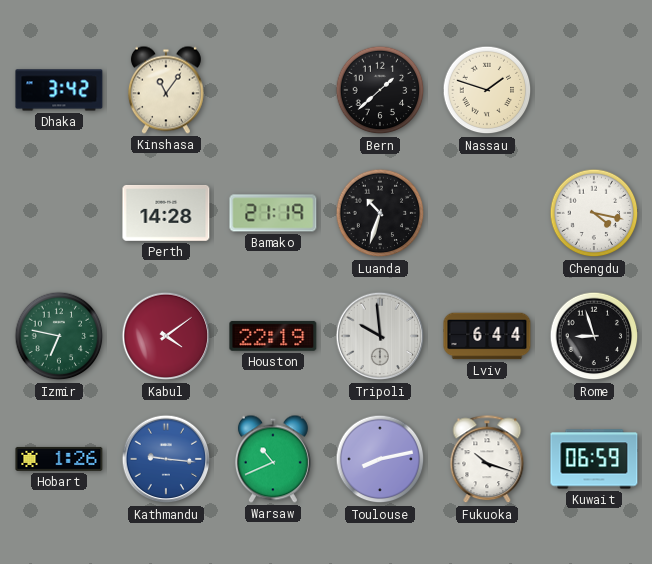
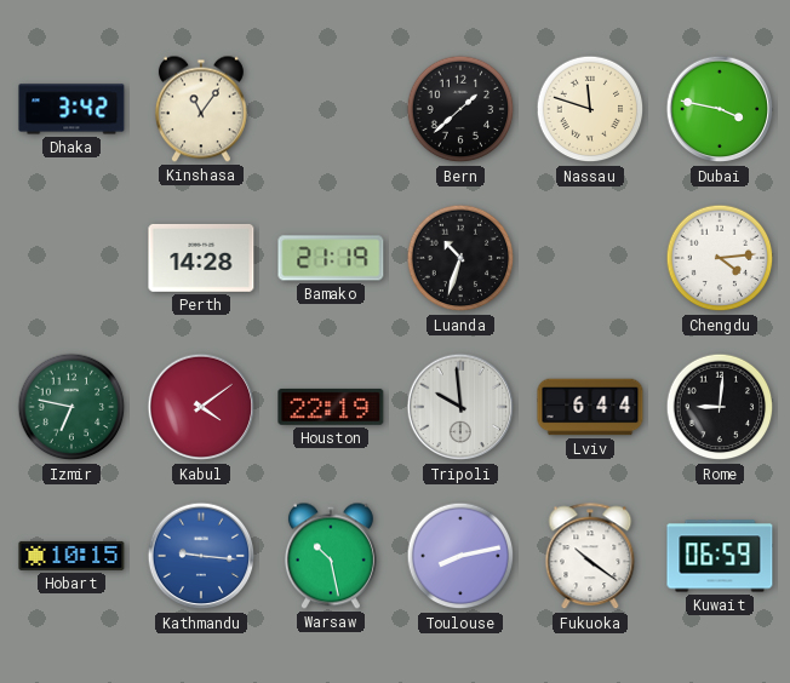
Nassau: 1:48 -> 11:48
Dubai: none -> 3:47
Chengdu: 4:17 -> 4:14
Rome: 8:57 -> 9:01
Hobart: 1:26 -> 10:15
Warsaw: 10:41 -> 10:28
Fukuoka: 10:18 -> 10:21
